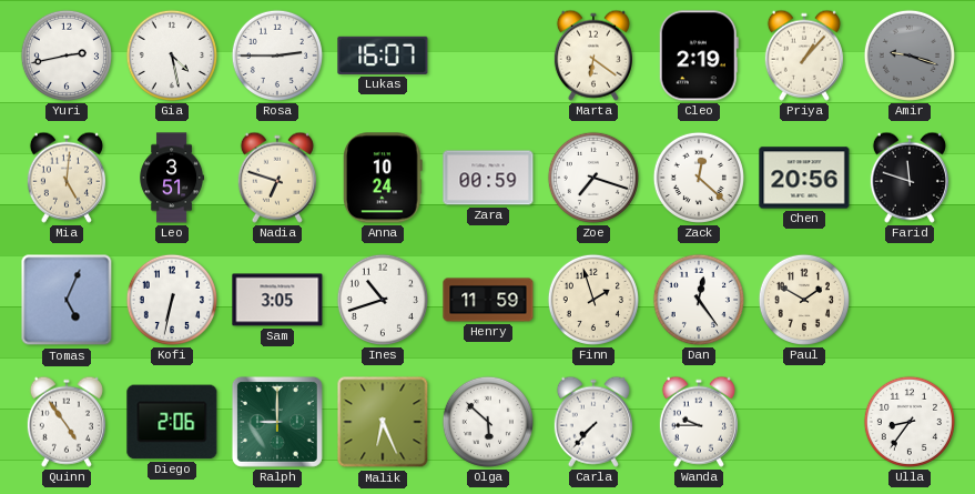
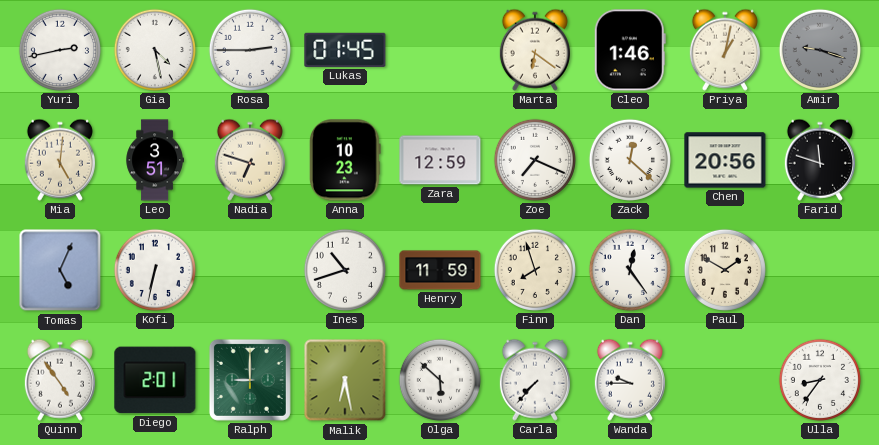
Lukas: 16:07 -> 01:45
Cleo: 2:19 -> 1:46
Priya: 1:07 -> 1:02
Anna: 10:24 -> 10:23
Zara: 00:59 -> 12:59
Zoe: 7:18 -> 7:19
Sam: 3:05 -> none
Finn: 1:57 -> 7:57
Diego: 2:06 -> 2:01
Malik: 6:26 -> 6:28
